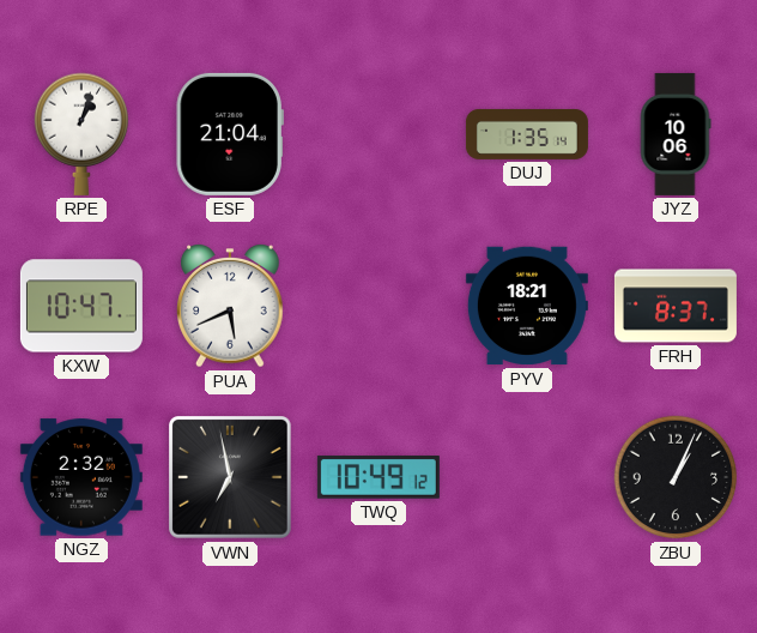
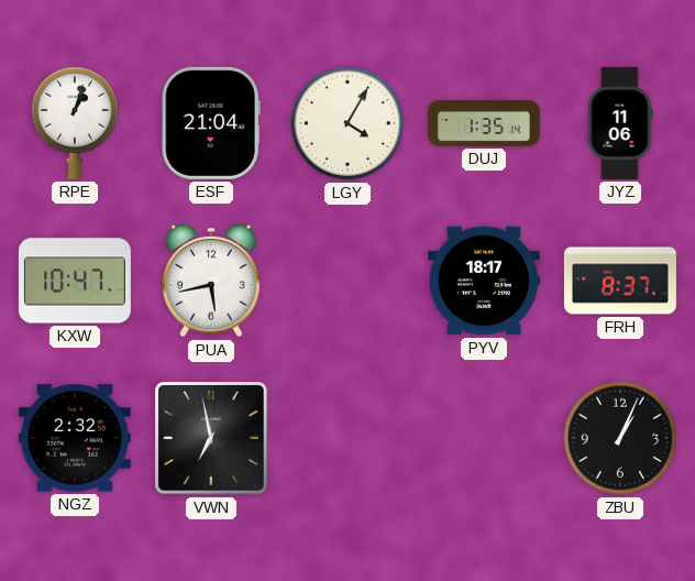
LGY: none -> 4:05
JYZ: 10:06 -> 11:06
PUA: 5:41 -> 5:43
PYV: 18:21 -> 18:17
TWQ: 10:49 -> none
